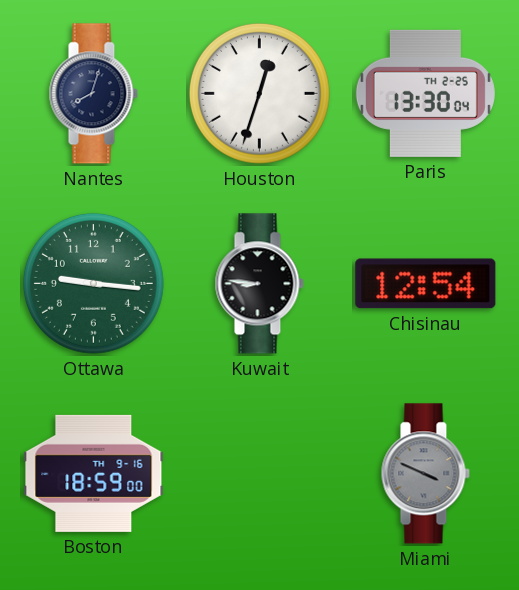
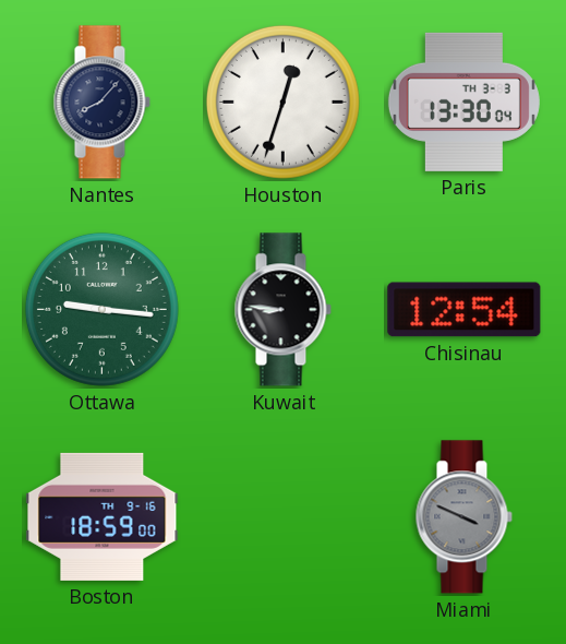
Nantes: 8:03 -> 8:07
Paris date: TH 2-25 -> TH 3-3
